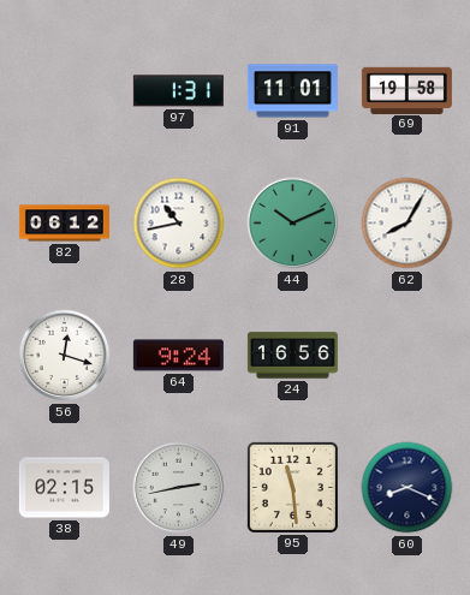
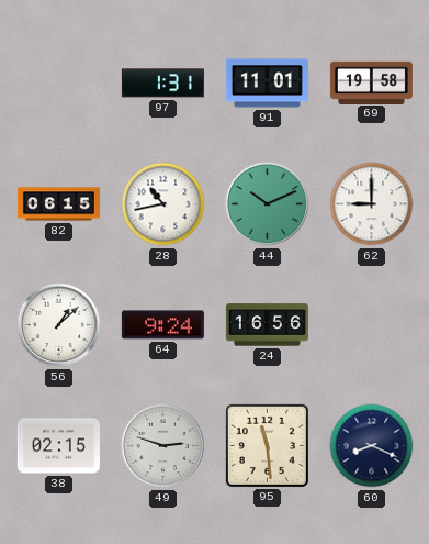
82: 06:12 -> 06:15
62: 8:05 -> 9:00
56: 12:18 -> 1:08
49: 2:43 -> 2:48
